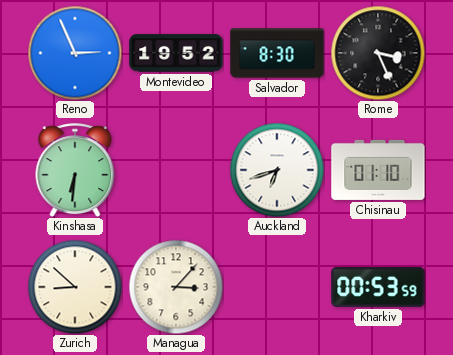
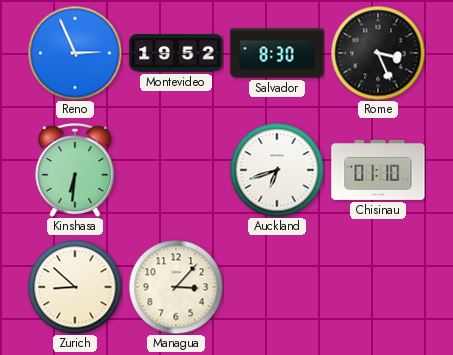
Kharkiv: 00:53 -> none
